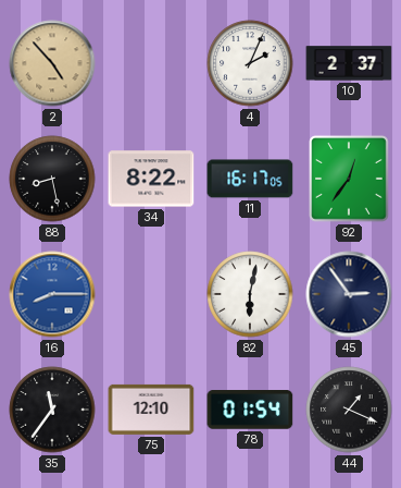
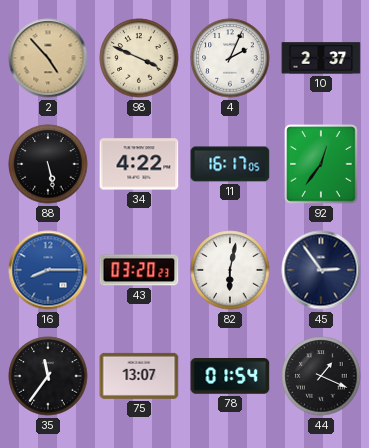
98: none -> 3:49
88: 8:28 -> 5:28
34: 8:22 -> 4:22
43: none -> 03:20
75: 12:10 -> 13:07
